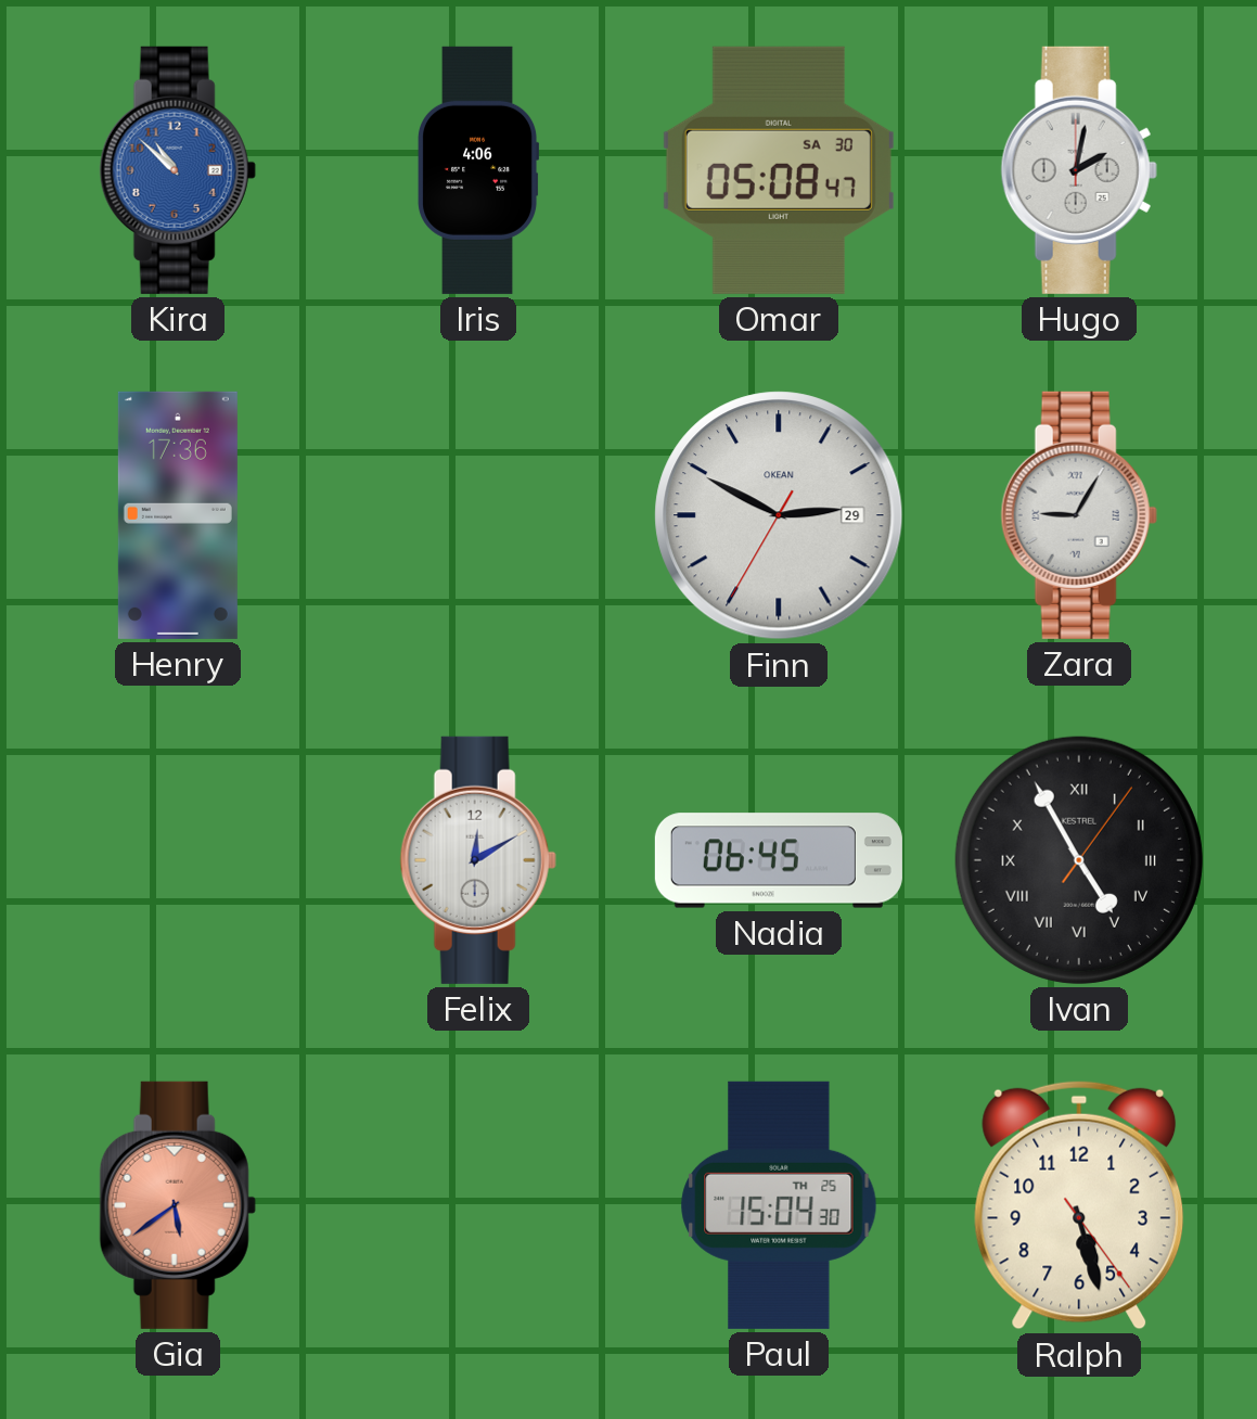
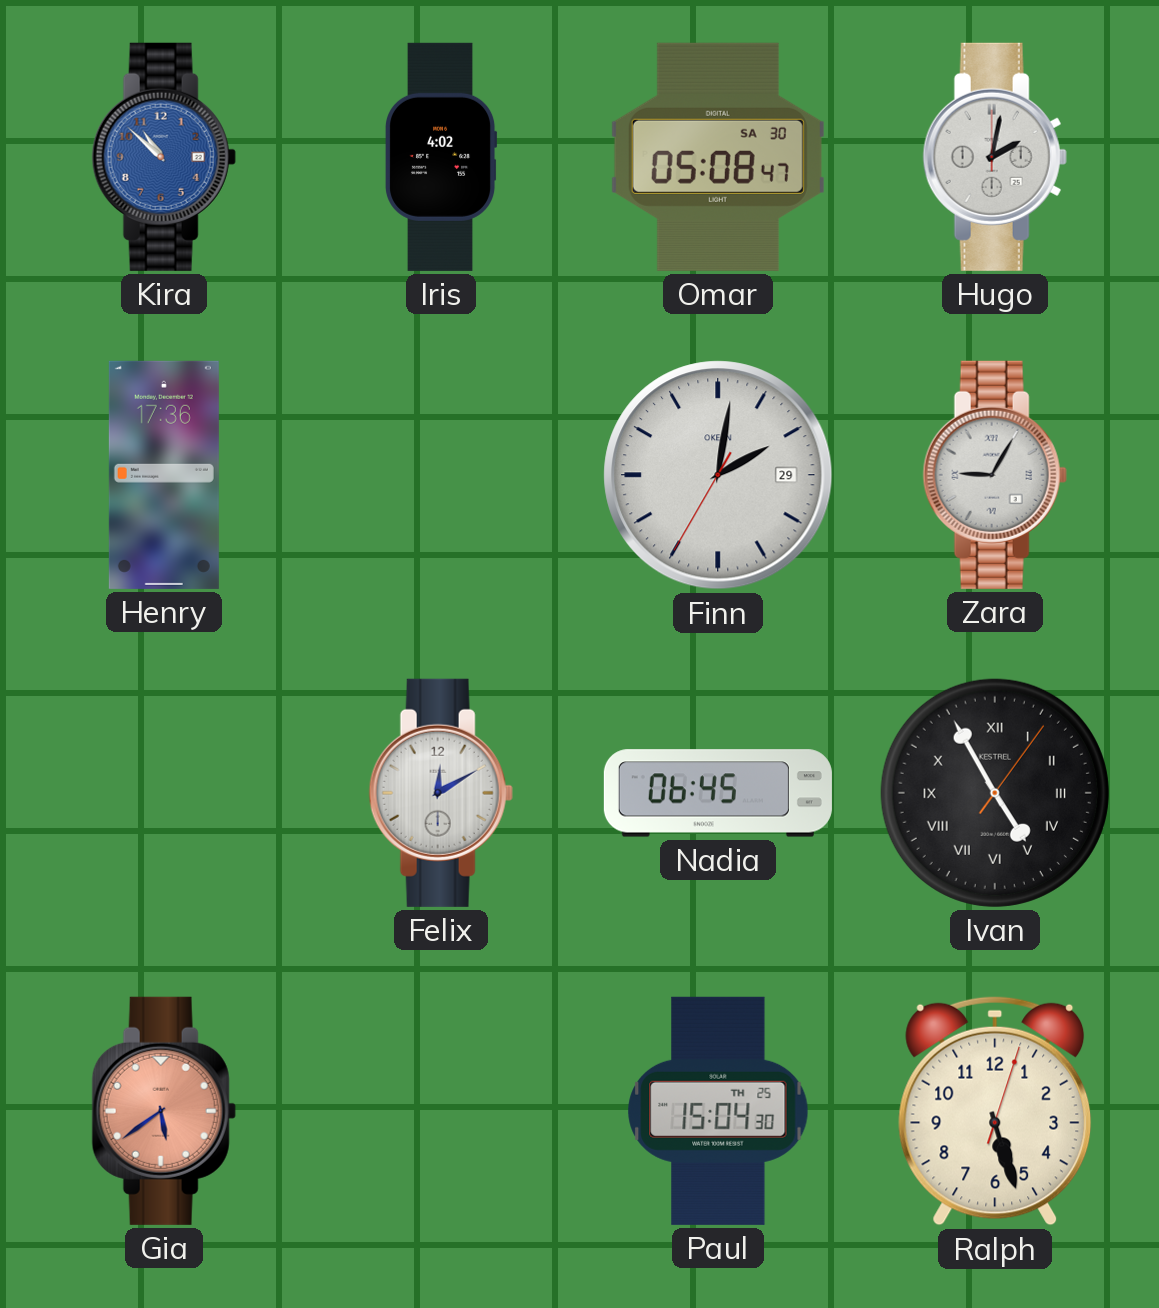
Iris: 4:06 -> 4:02
Finn: 2:49 -> 2:01
Ralph: 5:27:24 -> 5:27:03
